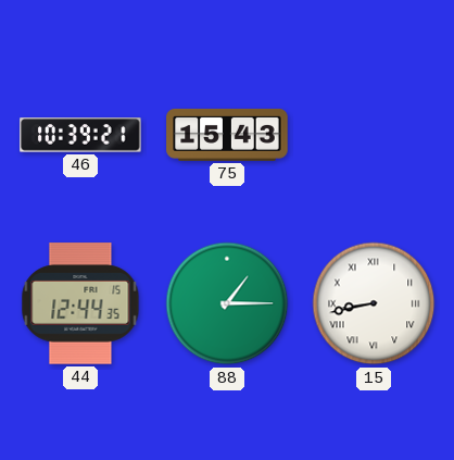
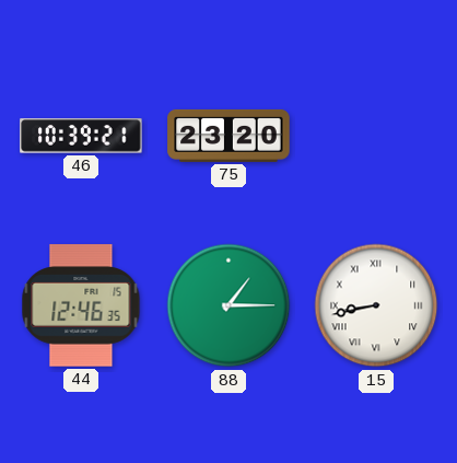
75: 15:43 -> 23:20
44: 12:44 -> 12:46
